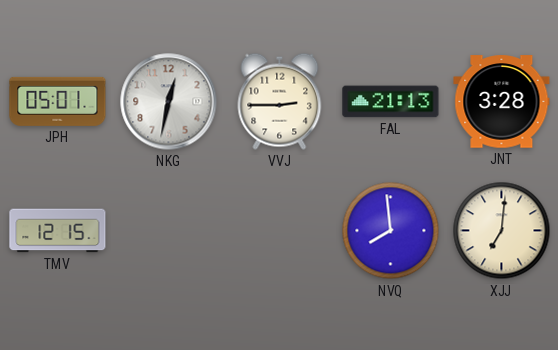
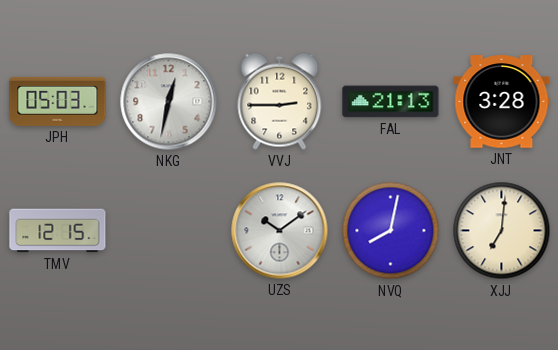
JPH: 05:01 -> 05:03
UZS: none -> 10:09
NVQ: 7:59 -> 8:02
